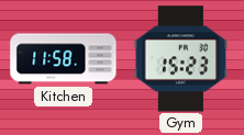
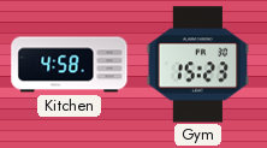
Kitchen: 11:58 -> 4:58
